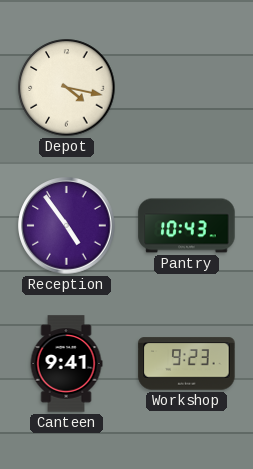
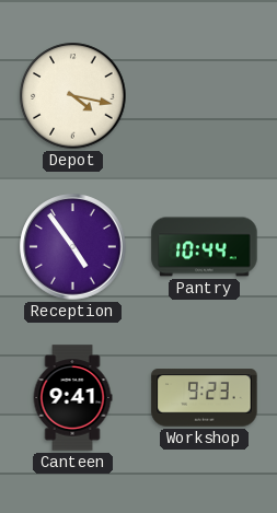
Pantry: 10:43 -> 10:44
